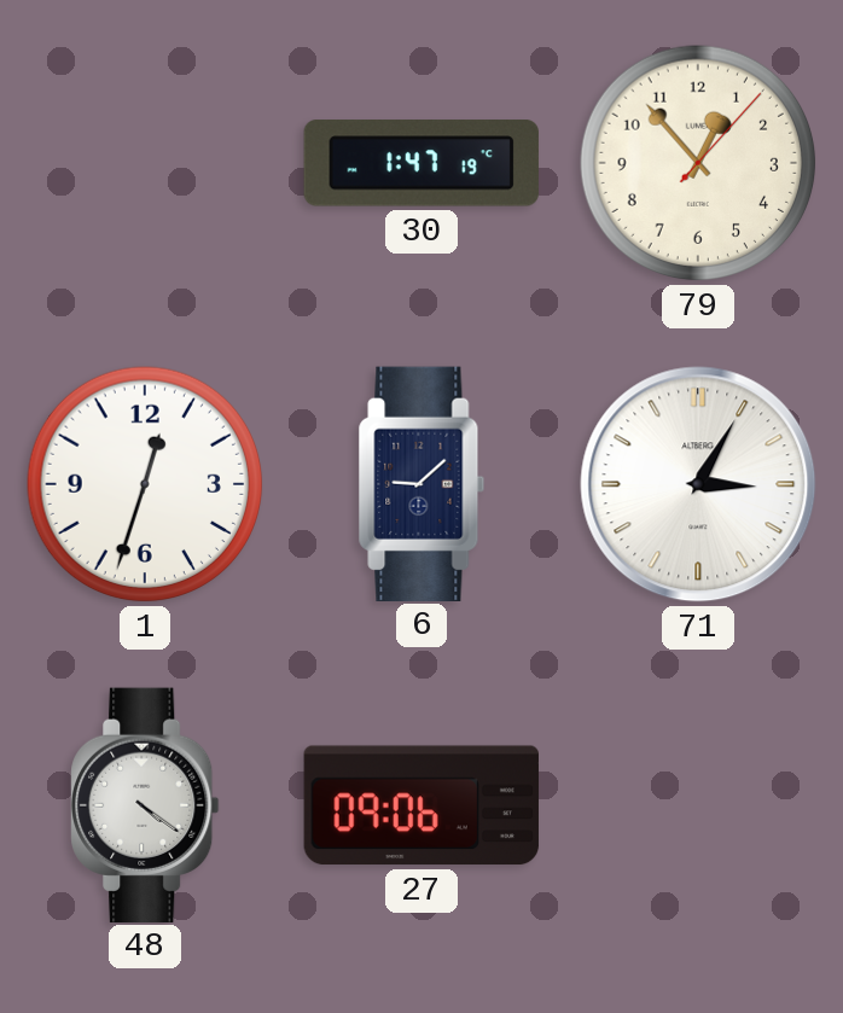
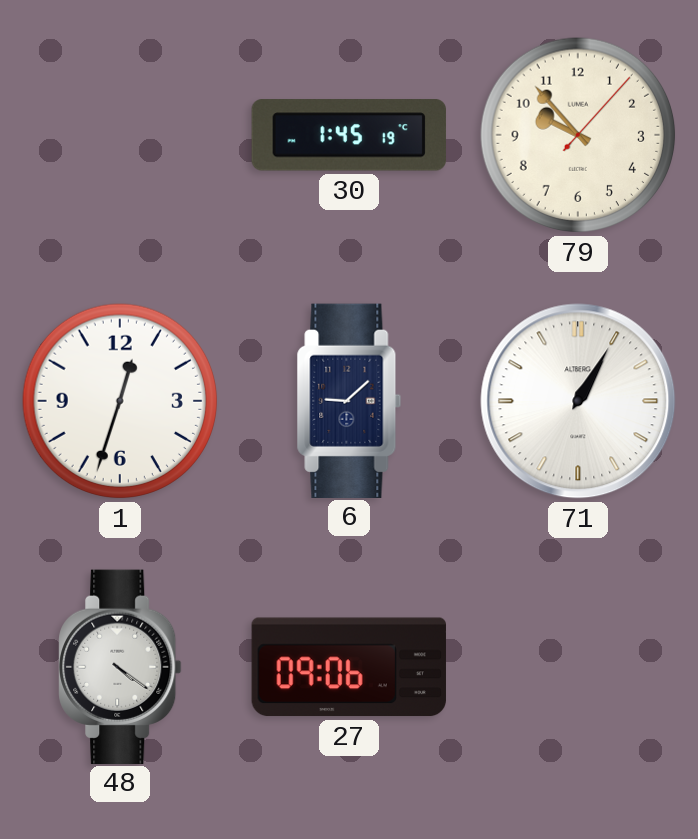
30: 1:47 -> 1:45
79: 12:53 -> 9:53
71: 3:05 -> 1:05
